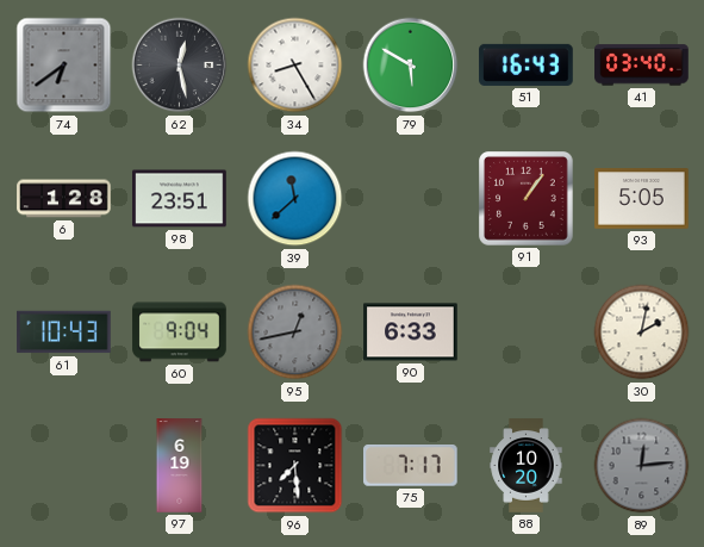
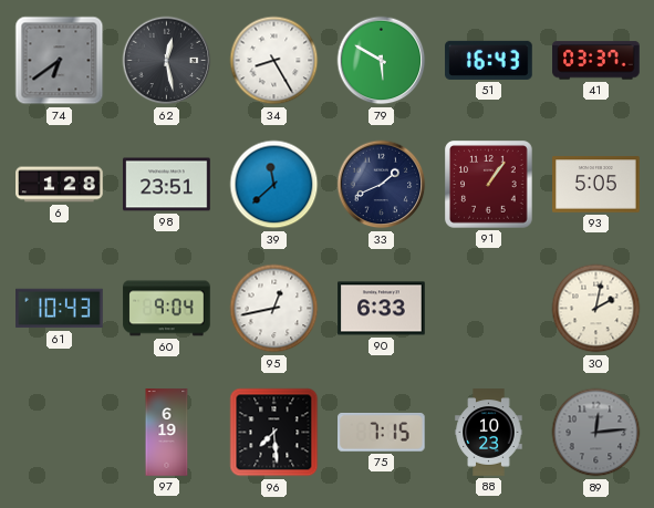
41: 03:40 -> 03:37
33: none -> 1:41
95 dial: grey -> white
75: 7:17 -> 7:15
88: 10:20 -> 10:23
